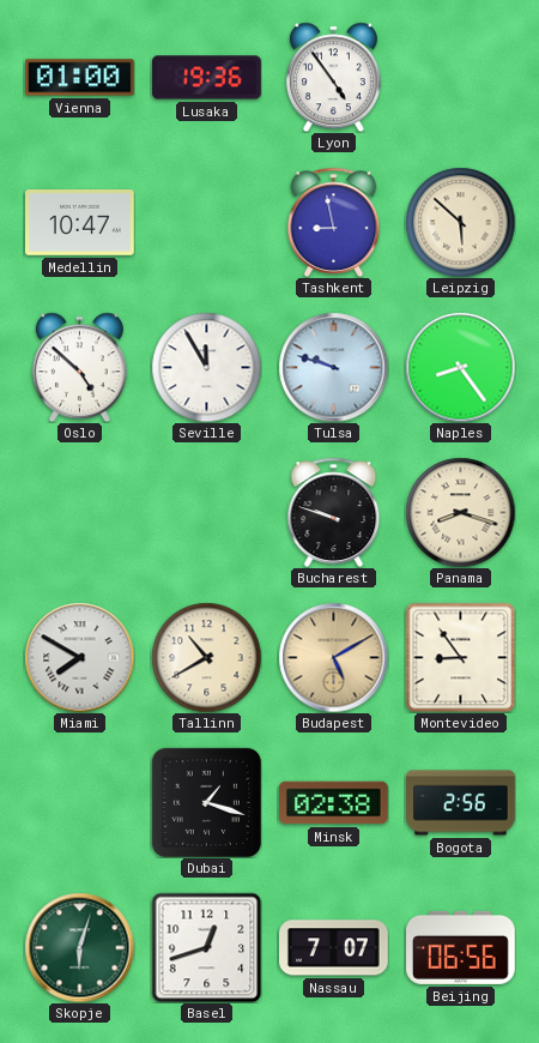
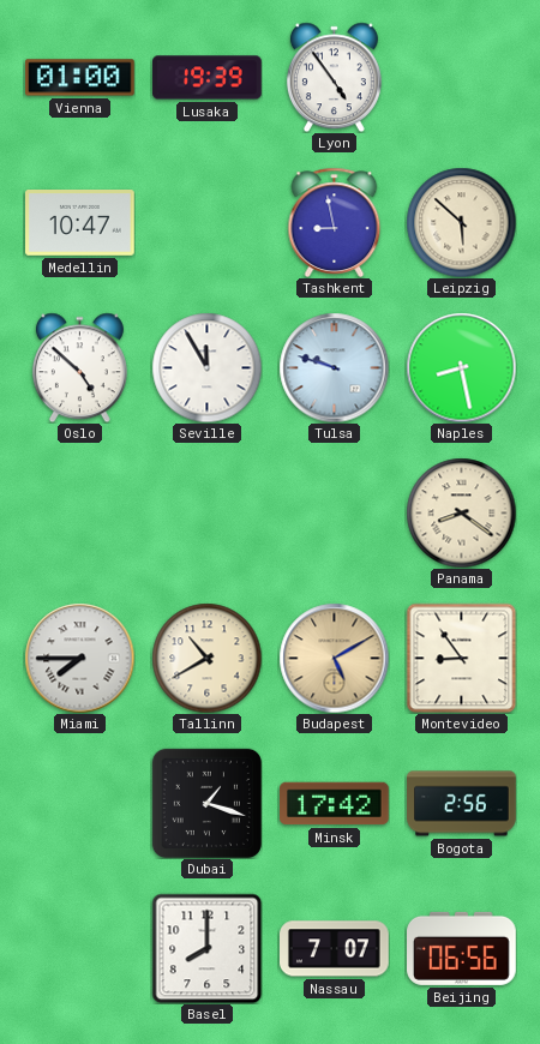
Lusaka: 19:36 -> 19:39
Naples: 8:24 -> 8:28
Bucharest: 9:48 -> none
Panama: 8:18 -> 8:21
Miami: 7:50 -> 7:45
Minsk: 02:38 -> 17:42
Skopje: 6:03 -> none
Basel: 12:42 -> 8:00
